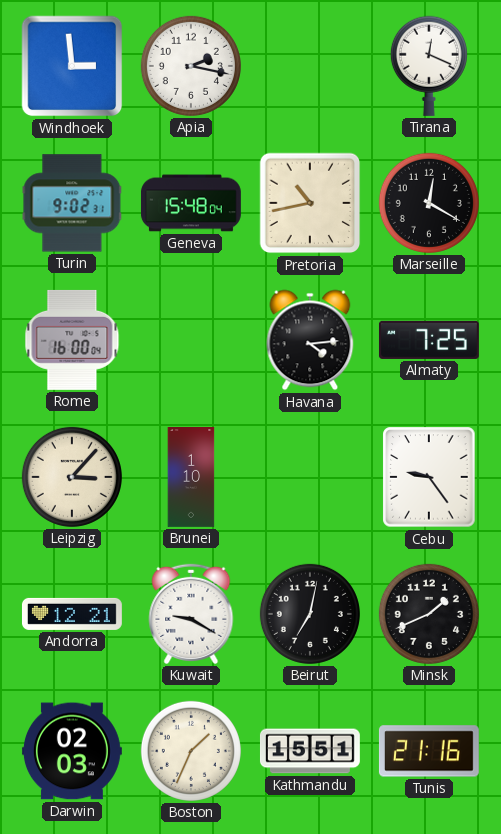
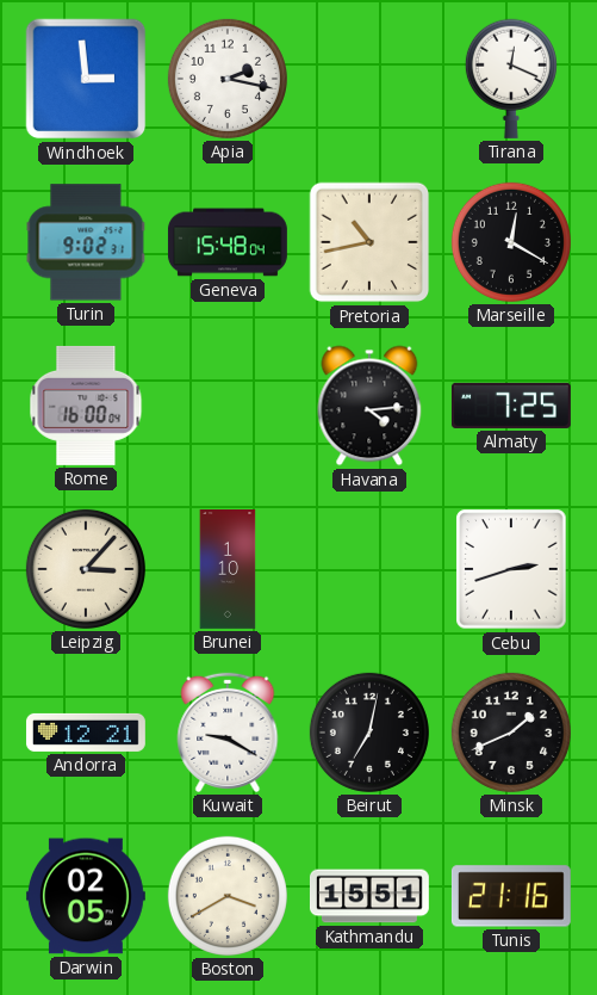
Cebu: 9:24 -> 2:42
Darwin: 02:03 -> 02:05
Boston: 1:34 -> 3:40
